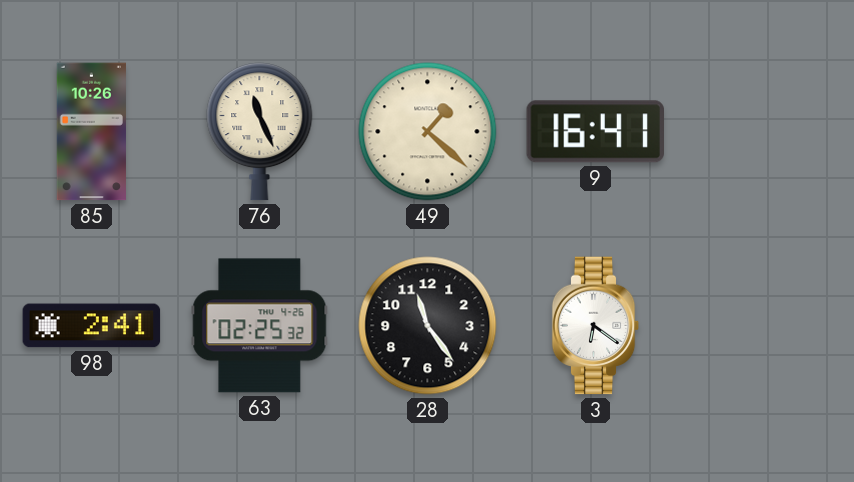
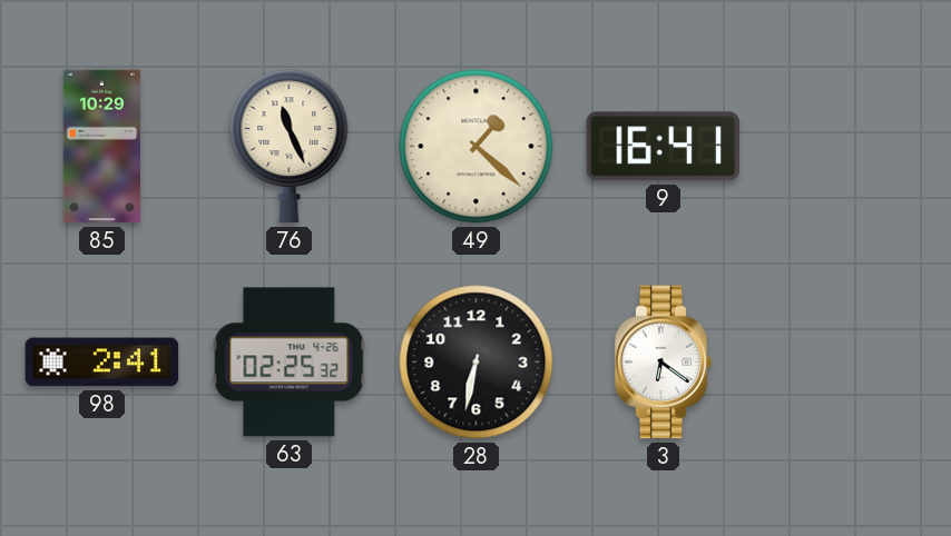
85: 10:26 -> 10:29
28: 11:24 -> 6:32
